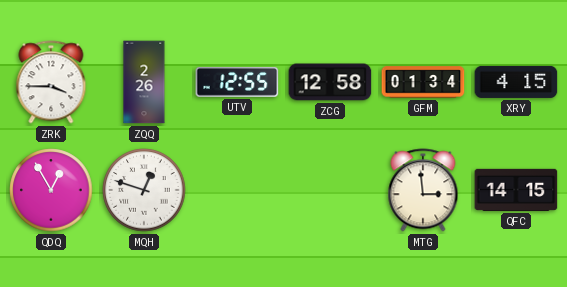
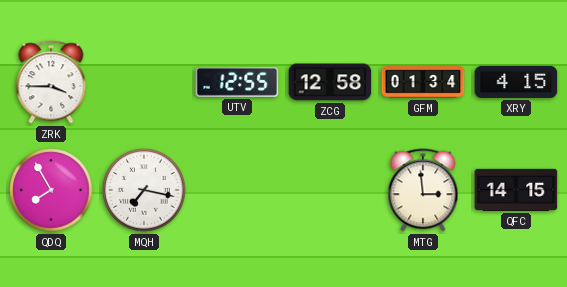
ZQQ: 2:26 -> none
QDQ: 12:55 -> 7:55
MQH: 12:48 -> 7:17
